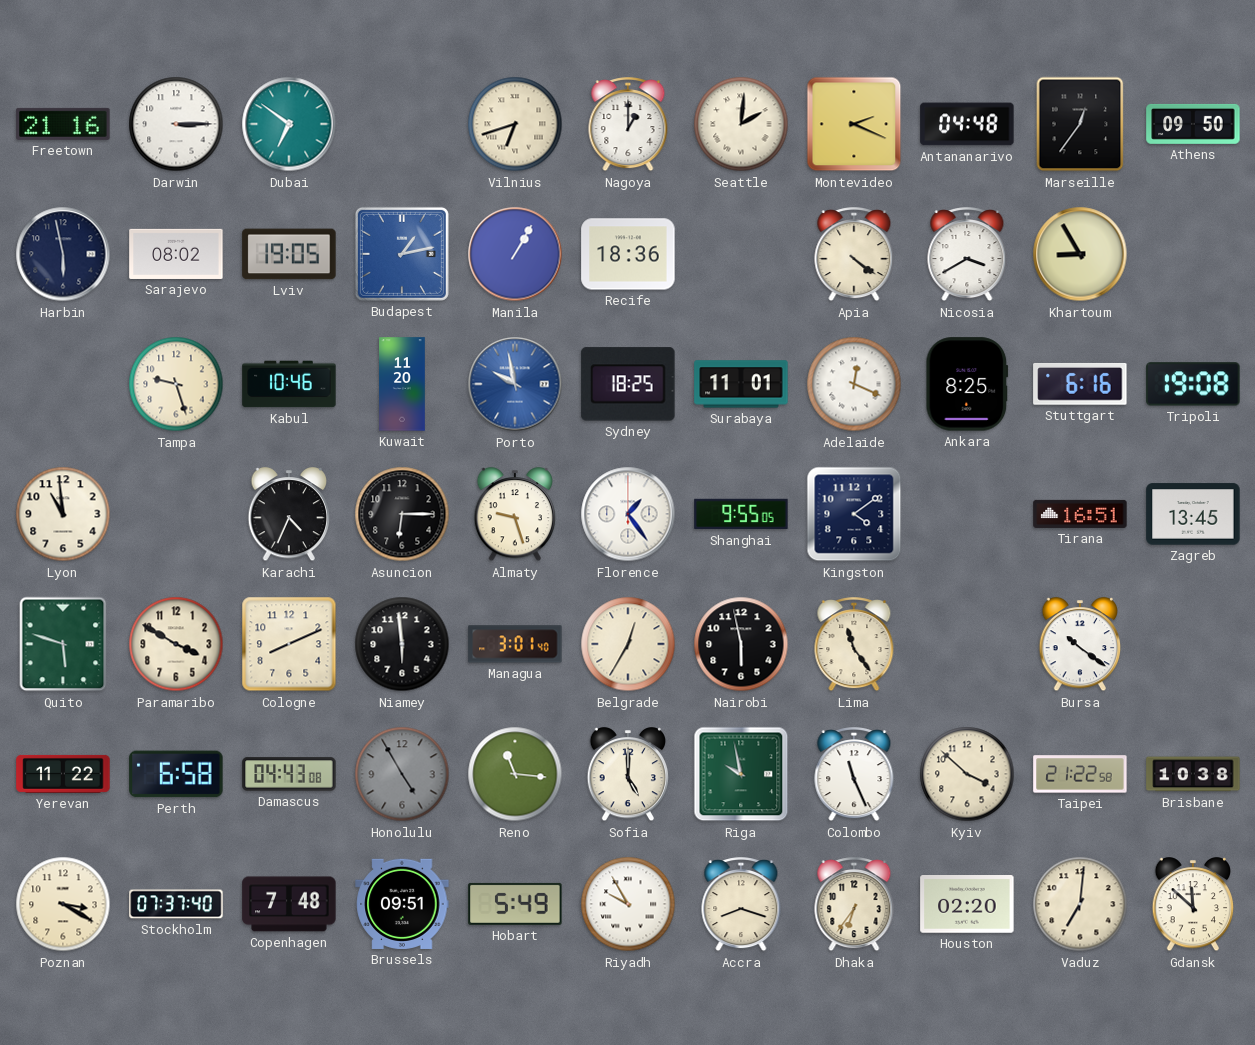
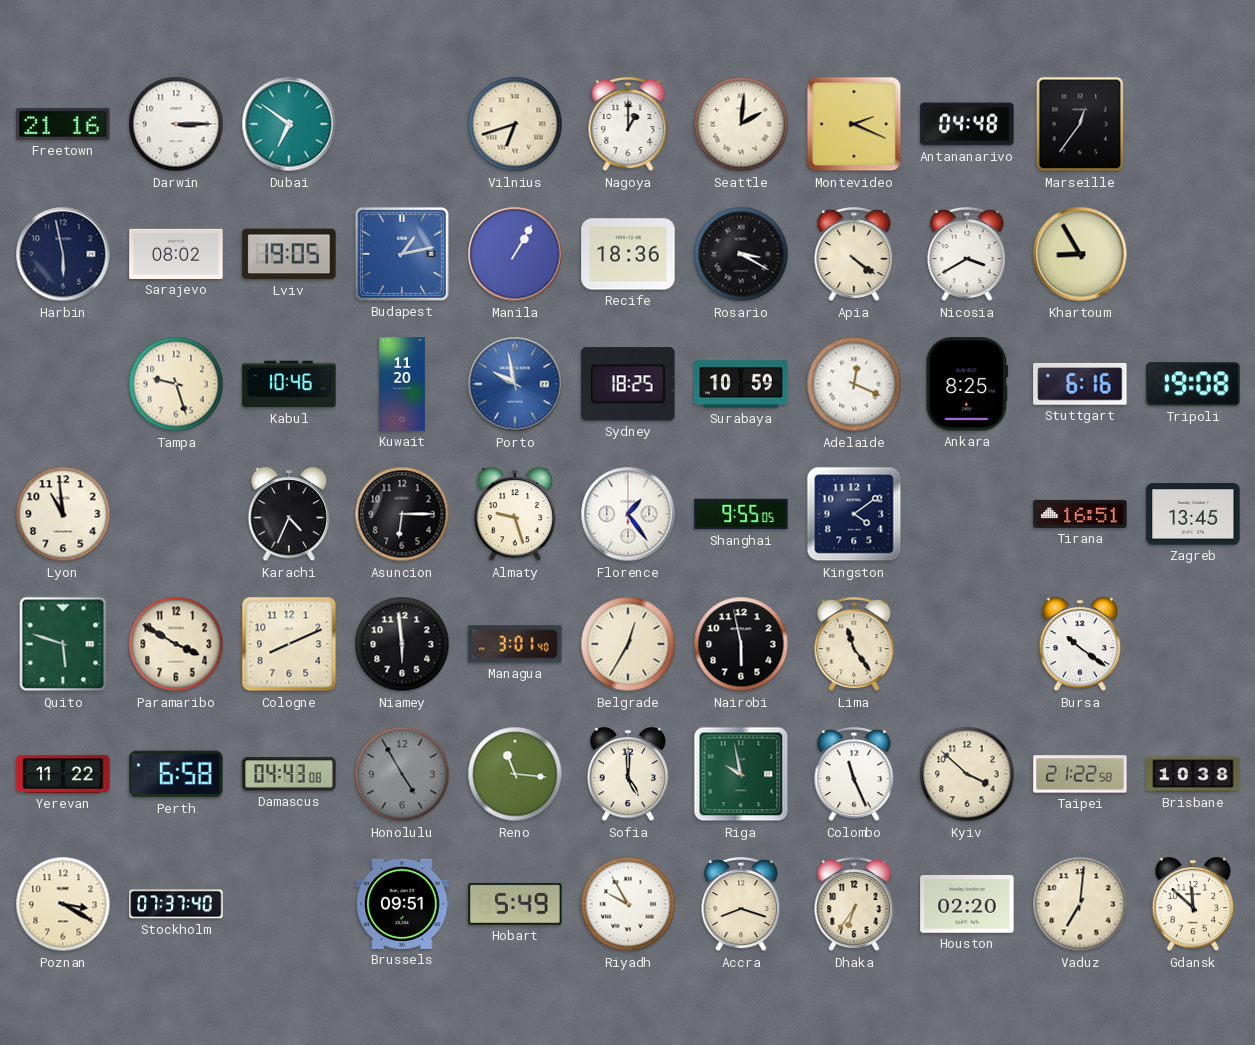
Athens: 09:50 -> none
Rosario: none -> 3:20
Surabaya: 11:01 -> 10:59
Copenhagen: 7:48 -> none
